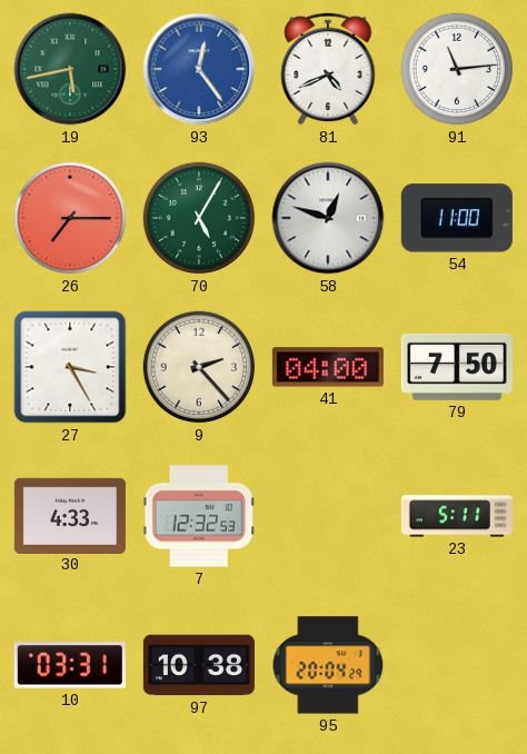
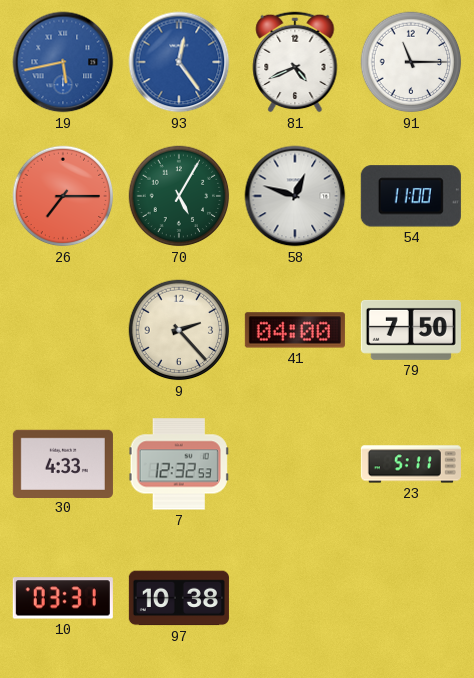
19 dial: green -> blue
91: 11:14 -> 11:15
27: 3:25 -> none
95: 20:04 -> none
